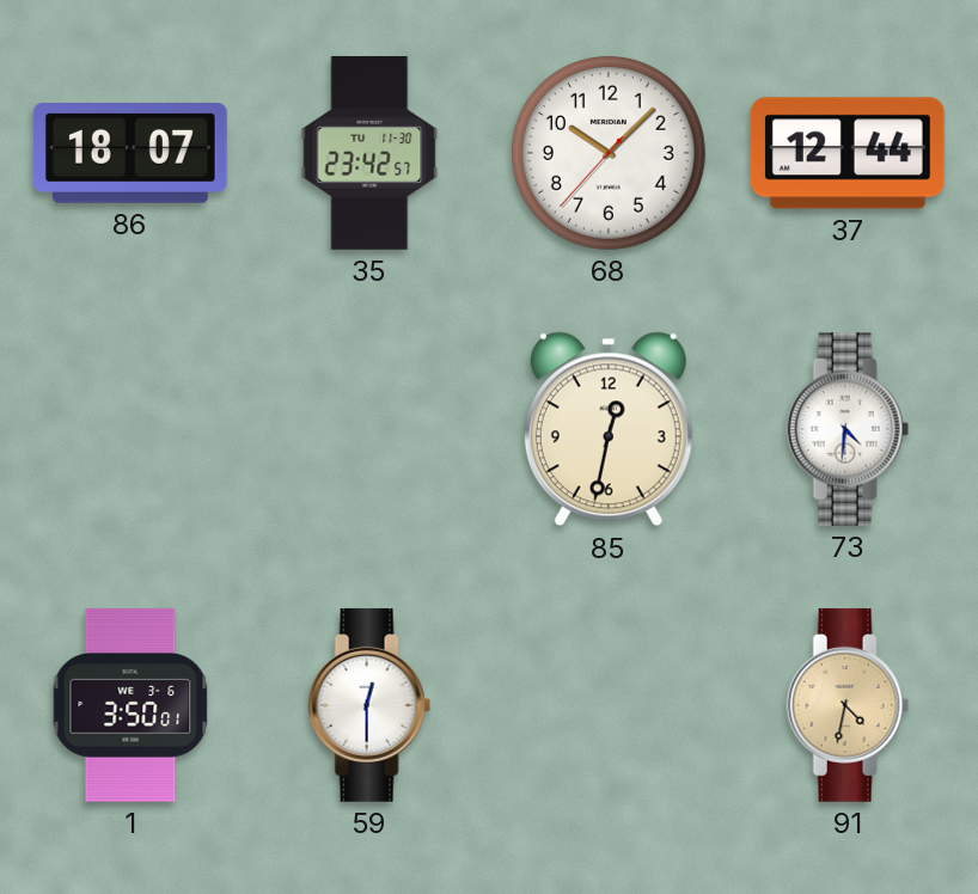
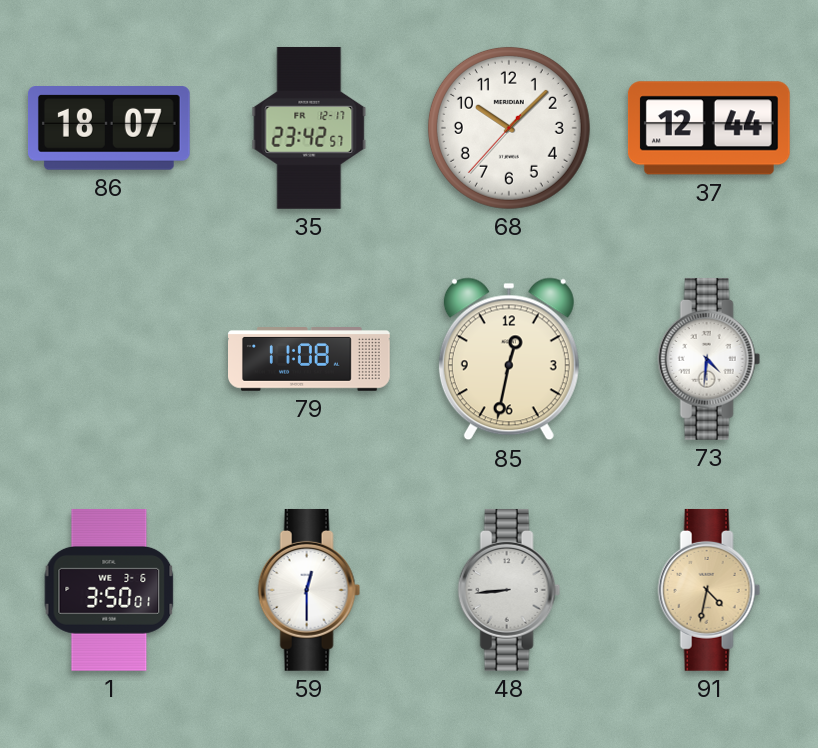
35 date: TU 11-30 -> FR 12-17
79: none -> 11:08
48: none -> 8:44
